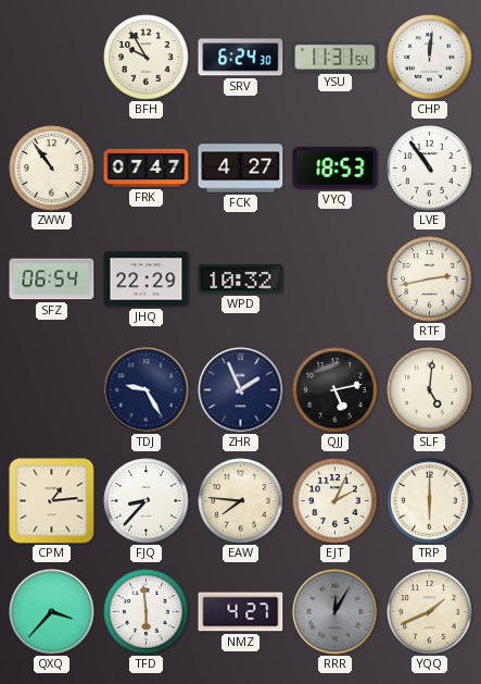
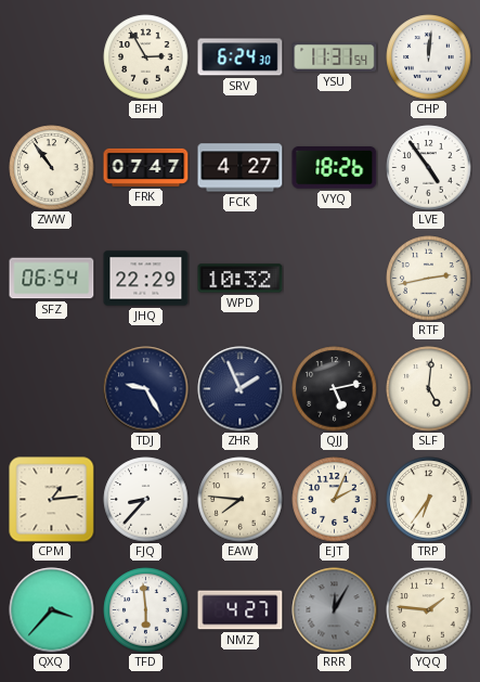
BFH: 9:55 -> 2:55
VYQ: 18:53 -> 18:26
LVE: 10:54 -> 4:54
TRP: 6:00 -> 6:36
YQQ: 1:41 -> 1:46
